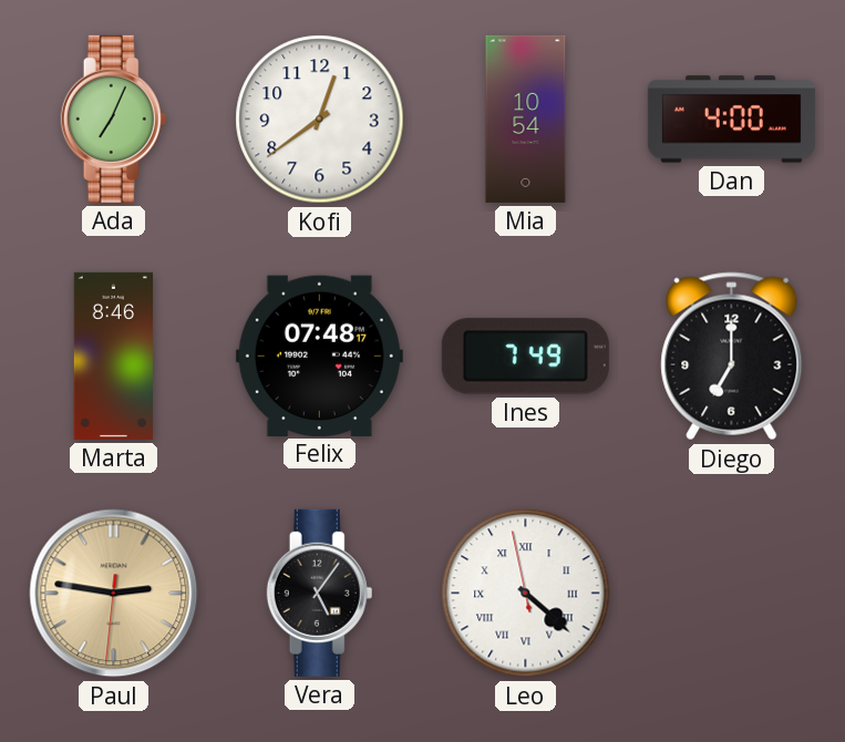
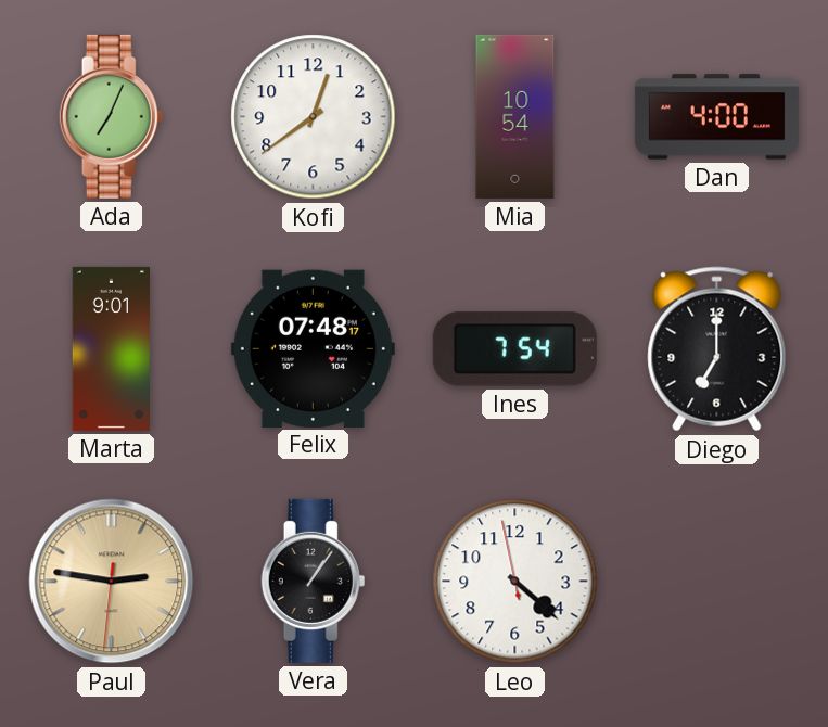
Marta: 8:46 -> 9:01
Ines: 7:49 -> 7:54
Vera: 5:06 -> 1:06
Leo numerals: Roman -> Arabic
